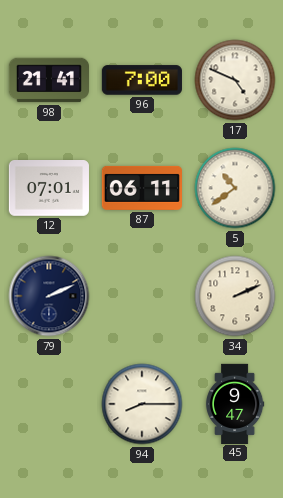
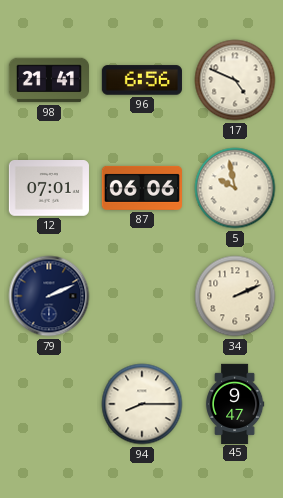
96: 7:00 -> 6:56
87: 06:11 -> 06:06
5: 10:39 -> 9:58
